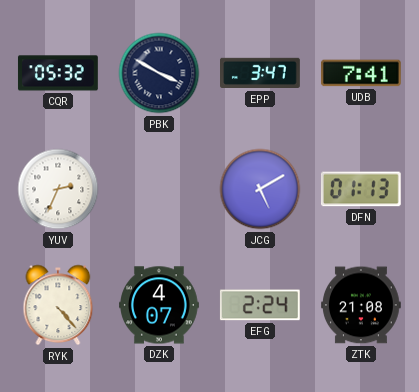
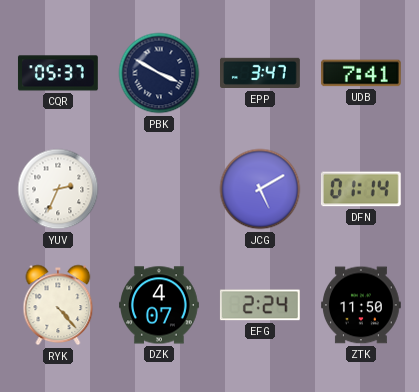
CQR: 05:32 -> 05:37
DFN: 01:13 -> 01:14
ZTK: 21:08 -> 11:50
